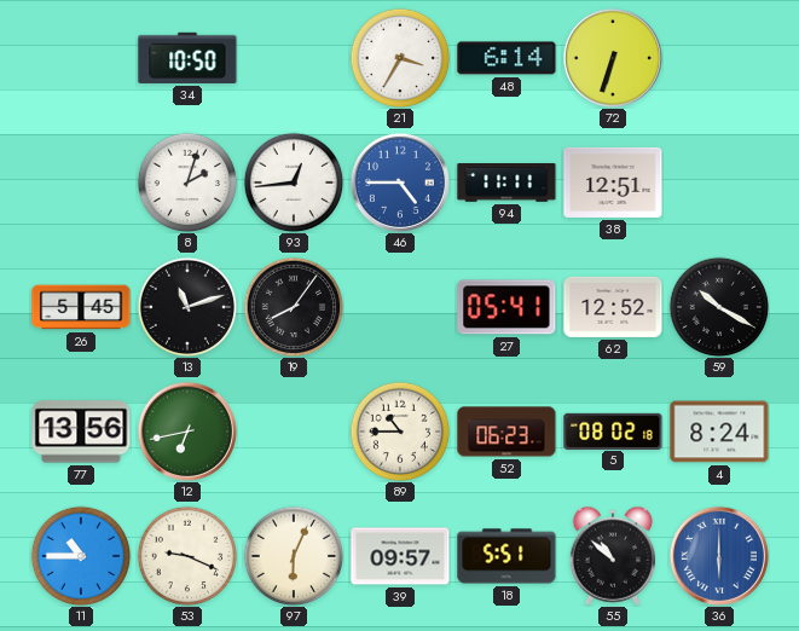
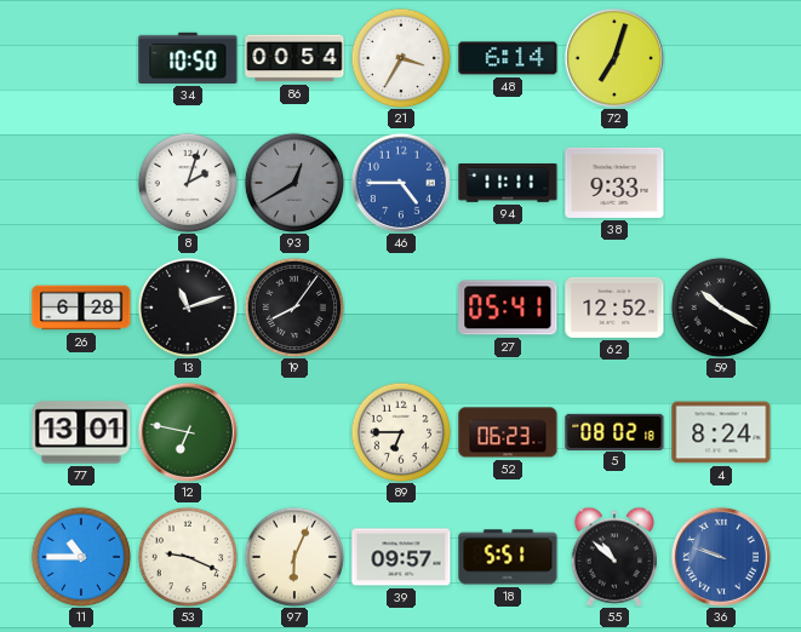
86: none -> 00:54
72: 6:33 -> 7:03
93: 12:44 -> 12:40
93 dial: white -> grey
38: 12:51 -> 9:33
26: 5:45 -> 6:28
77: 13:56 -> 13:01
12: 6:43 -> 6:47
89: 10:45 -> 6:45
36: 6:00 -> 9:48
